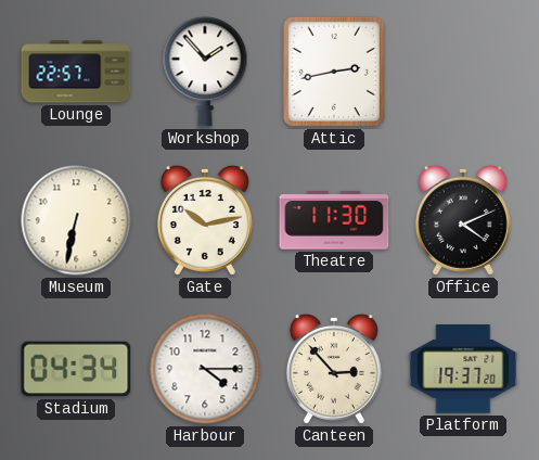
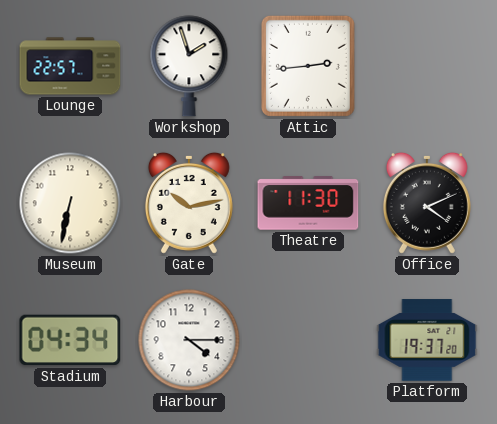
Workshop: 1:53 -> 1:57
Attic: 2:43 -> 2:44
Canteen: 2:53 -> none
